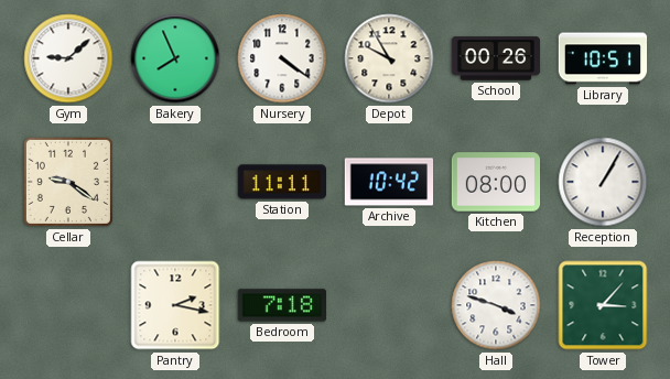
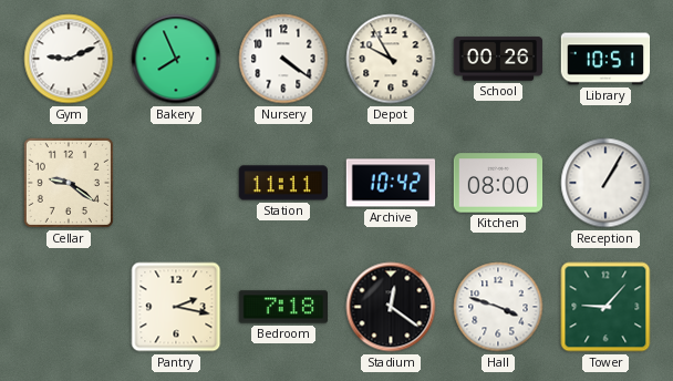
Gym: 9:08 -> 9:11
Stadium: none -> 12:21
Tower: 3:07 -> 9:07
